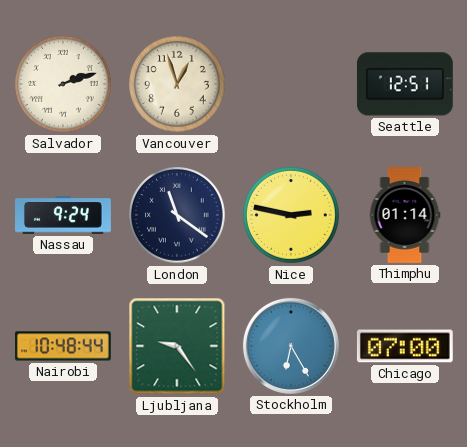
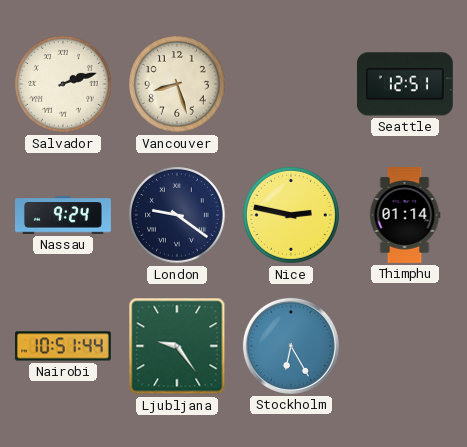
Vancouver: 12:57 -> 8:27
London: 11:21 -> 9:21
Nairobi: 10:48 -> 10:51
Chicago: 07:00 -> none
